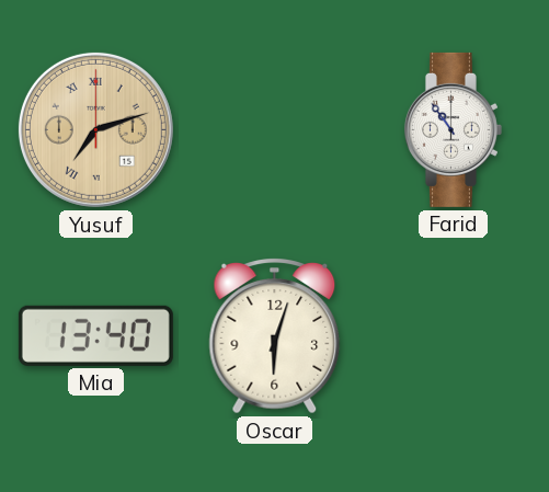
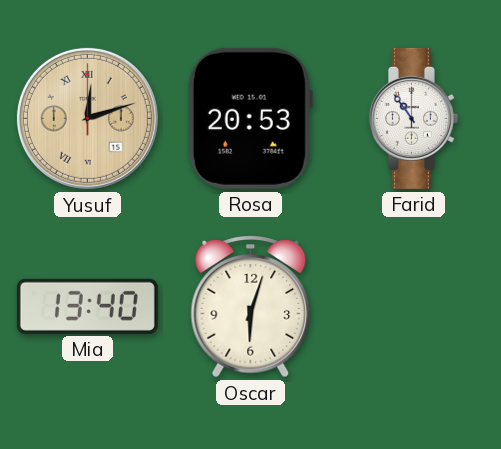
Yusuf: 7:12 -> 12:12
Rosa: none -> 20:53
